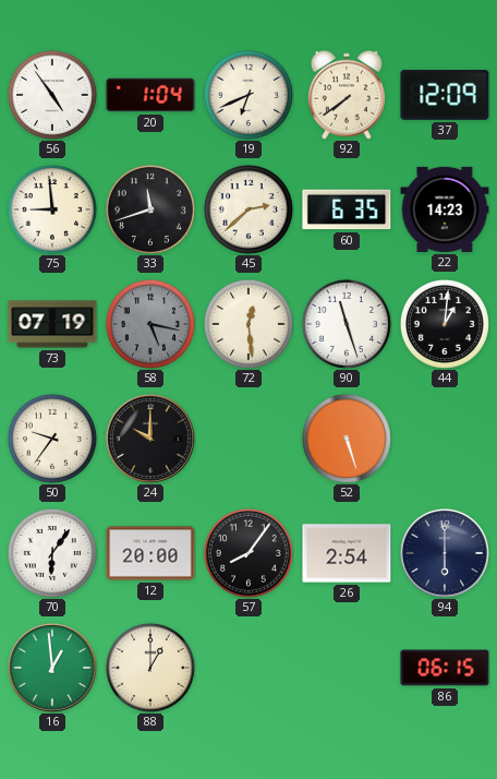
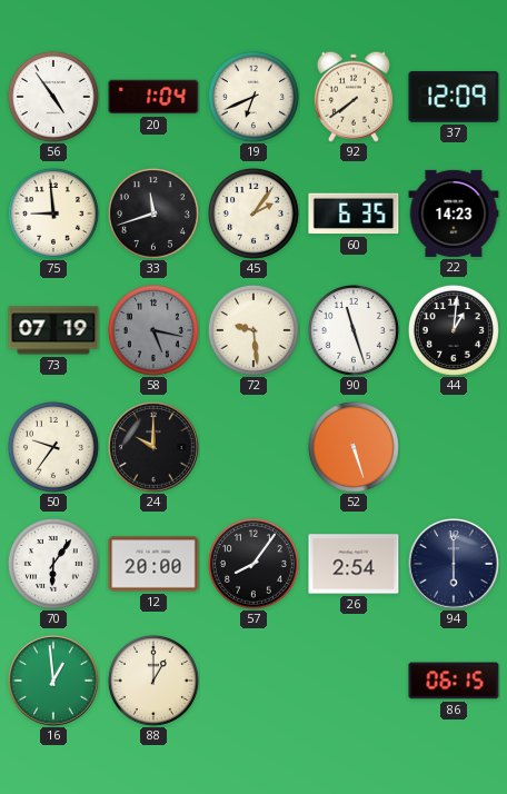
45: 2:38 -> 2:06
72: 12:29 -> 9:29
